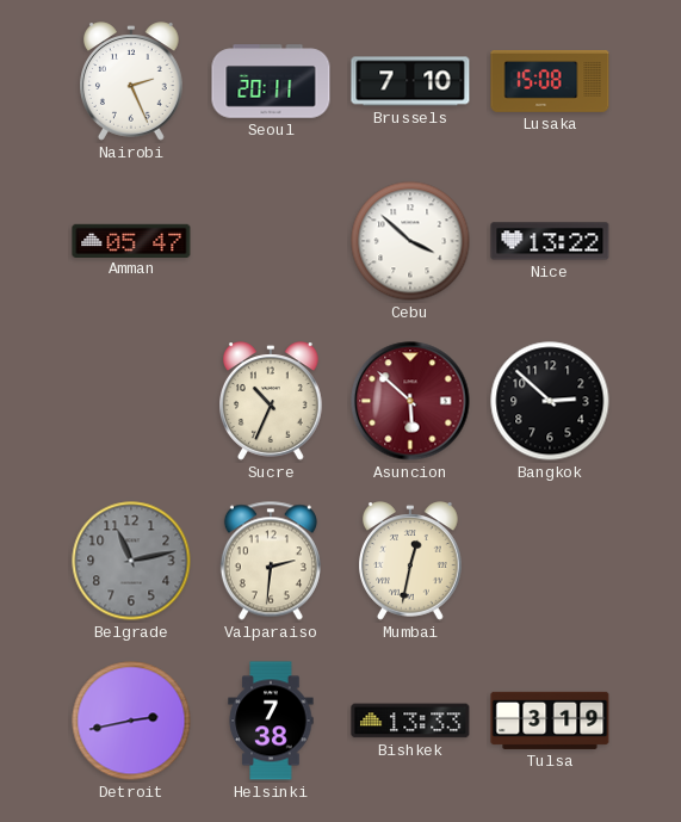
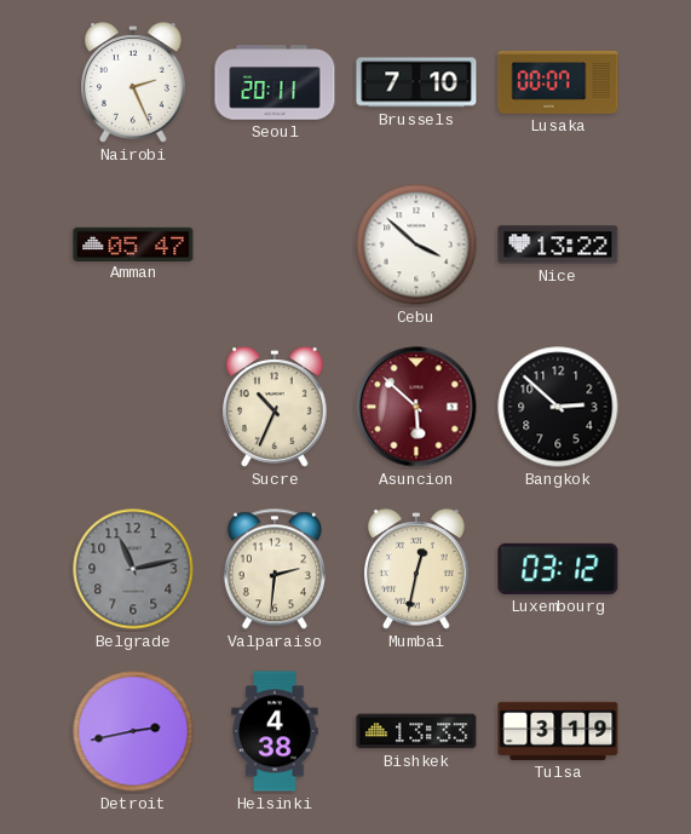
Lusaka: 15:08 -> 00:07
Luxembourg: none -> 03:12
Helsinki: 7:38 -> 4:38
